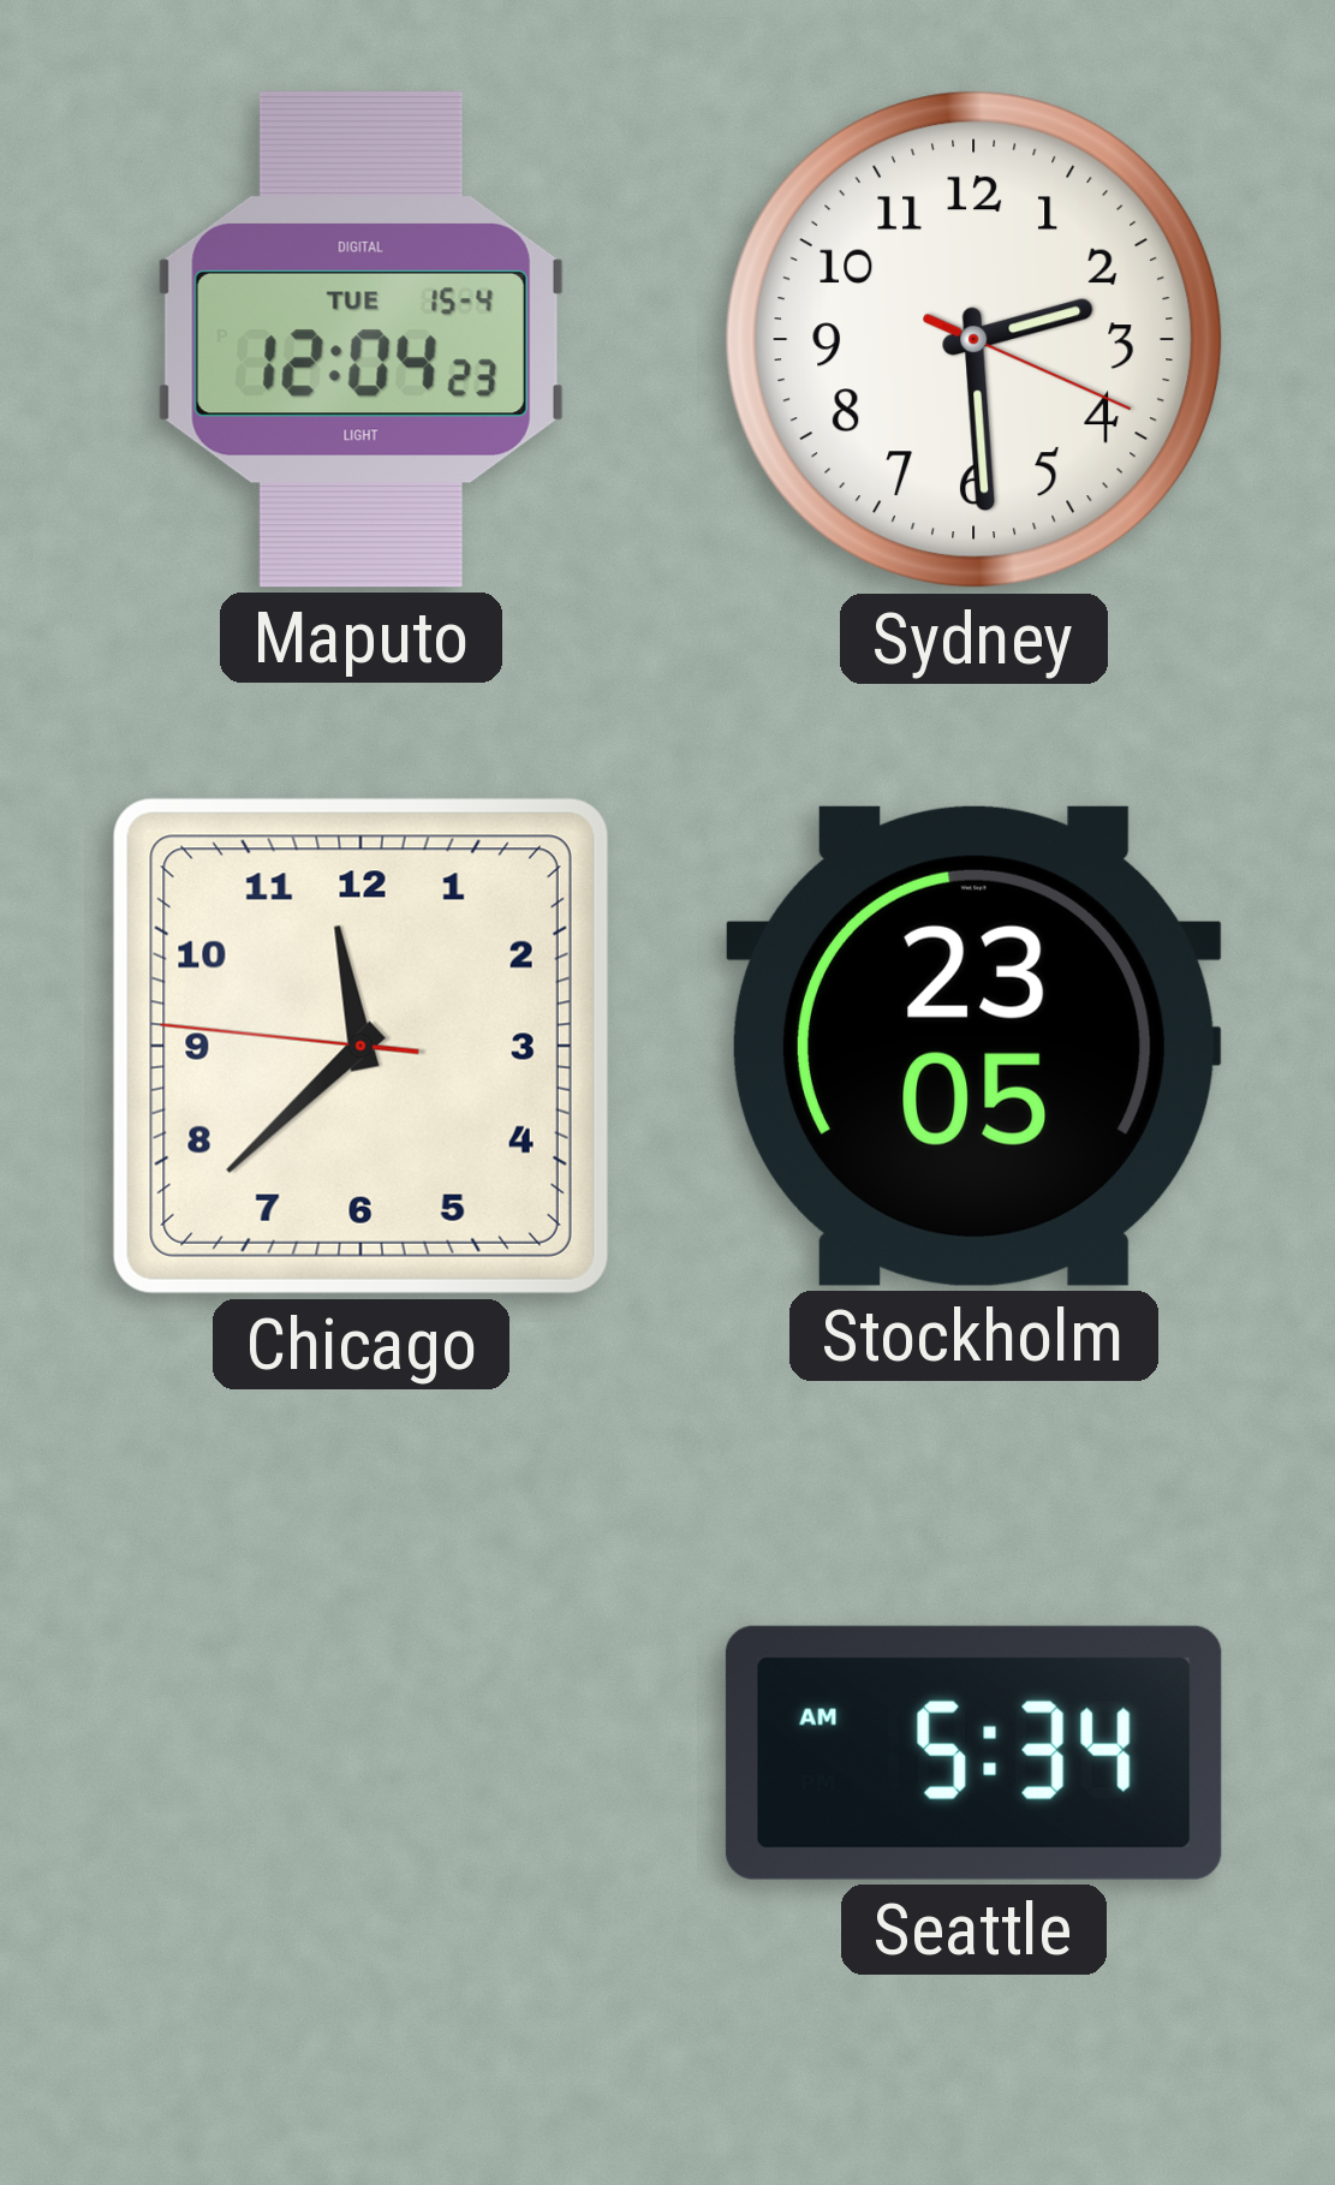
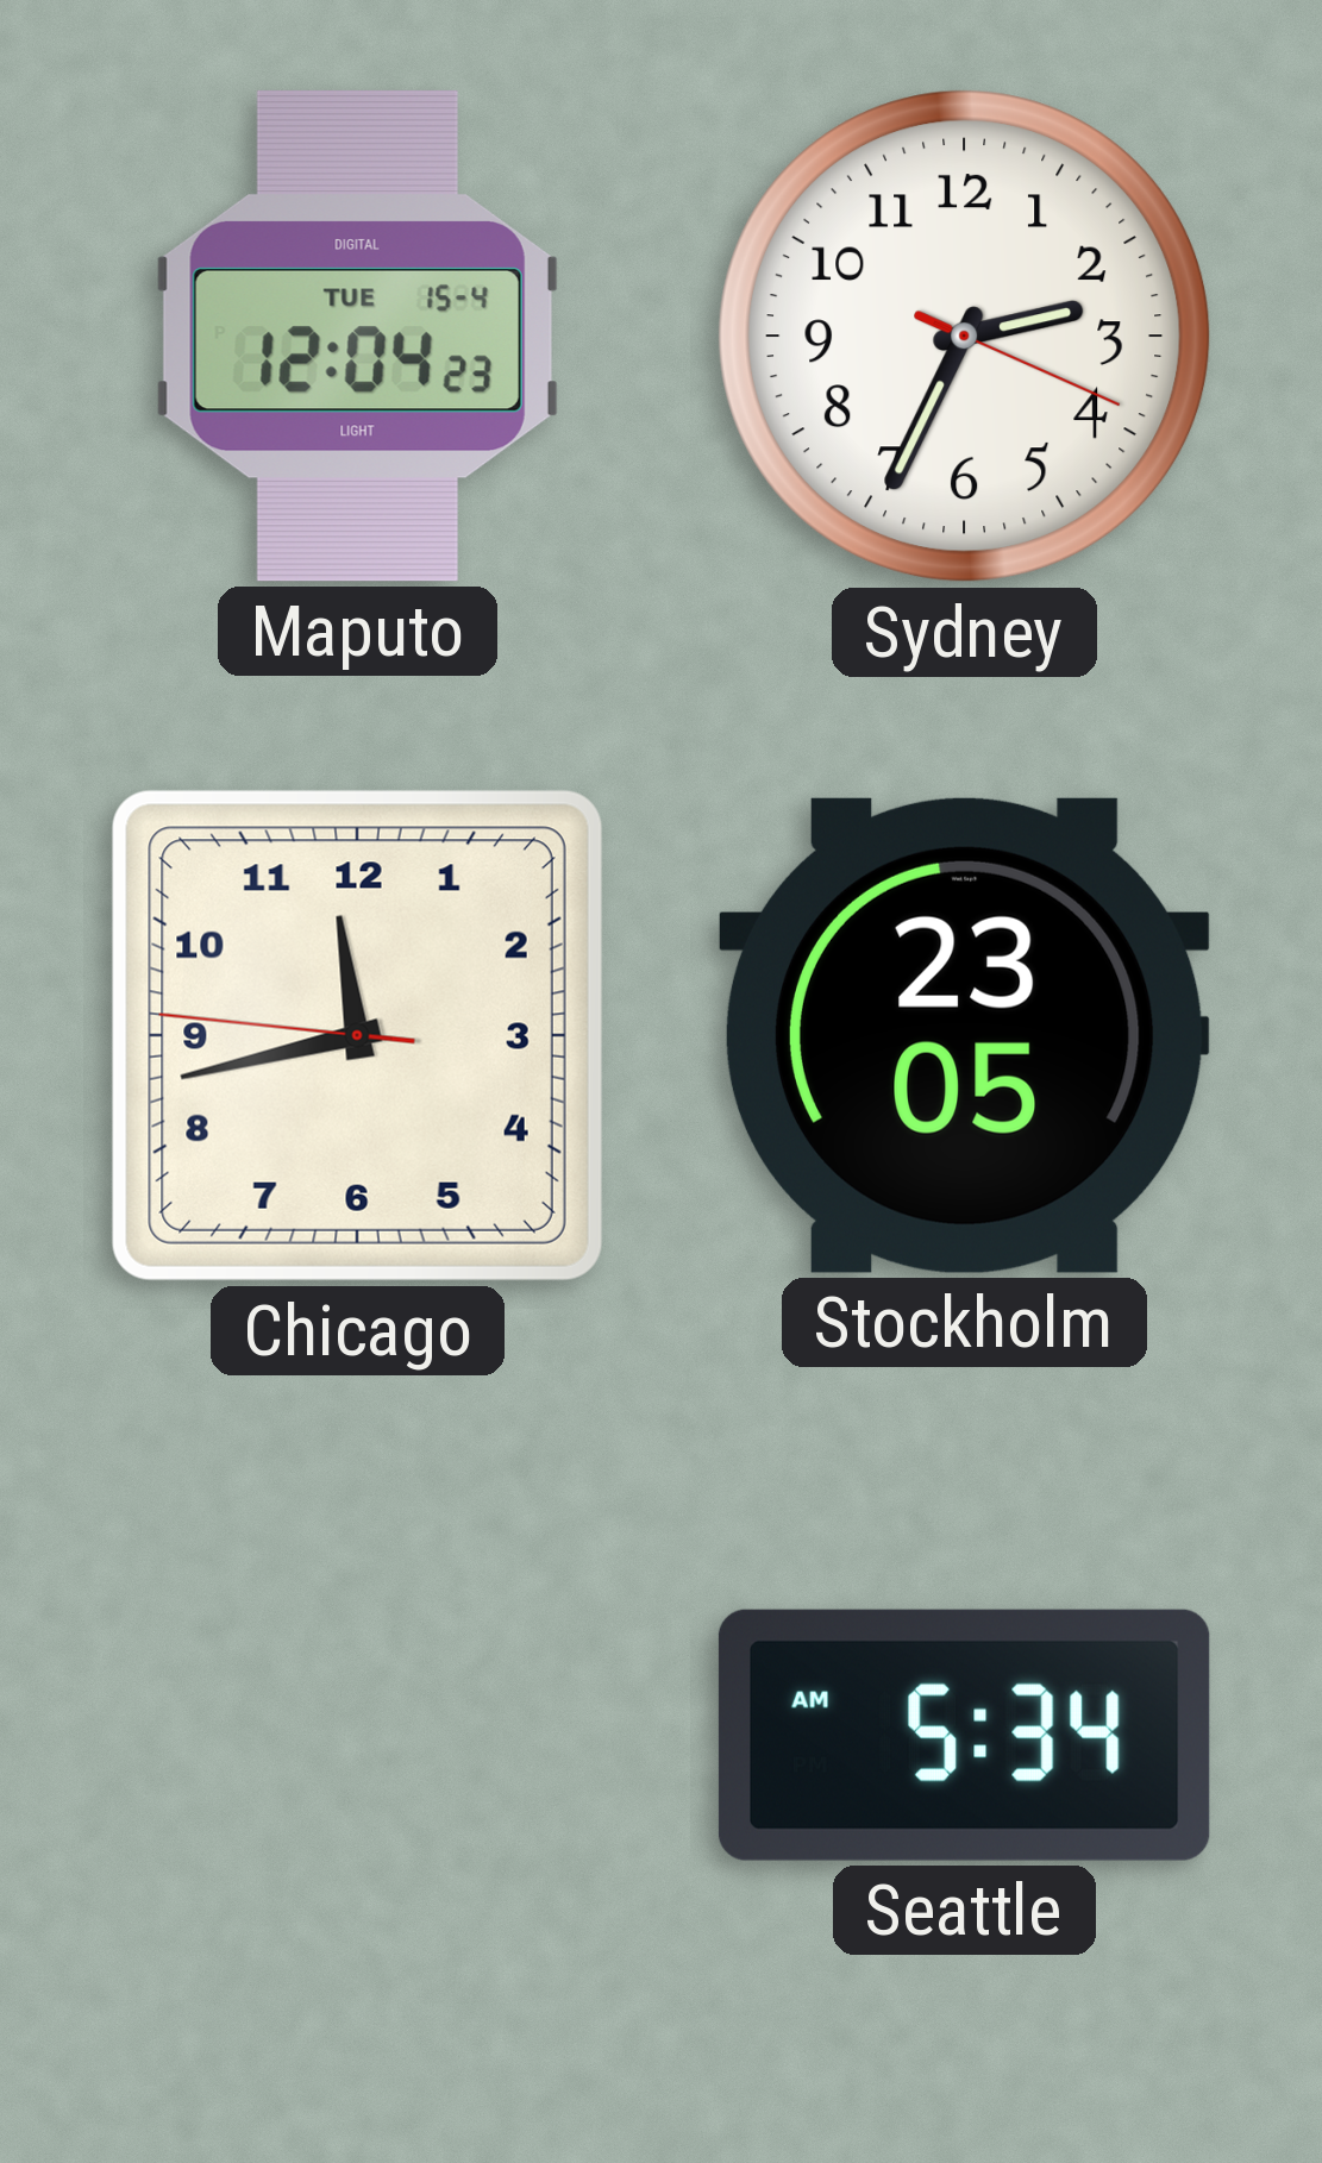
Sydney: 2:29 -> 2:34
Chicago: 11:37 -> 11:42
